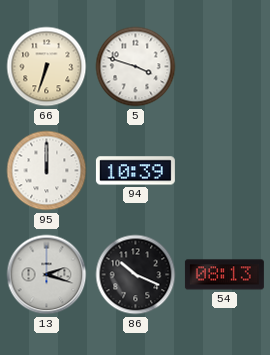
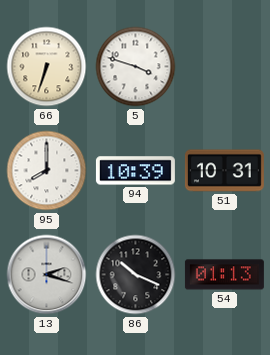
95: 12:00 -> 8:00
51: none -> 10:31
54: 08:13 -> 01:13
